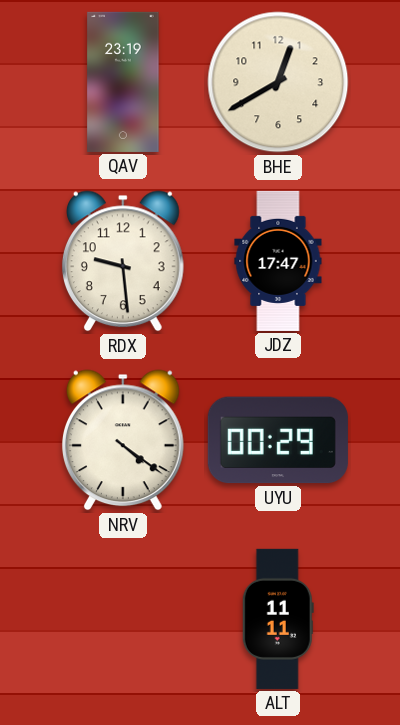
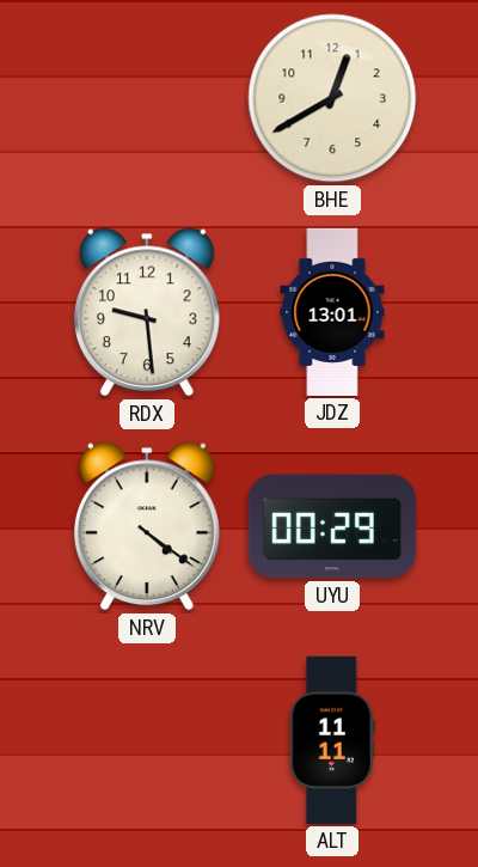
QAV: 23:19 -> none
JDZ: 17:47 -> 13:01
